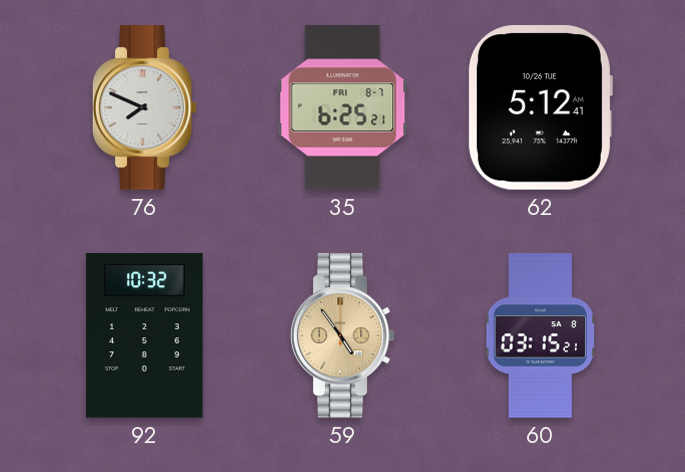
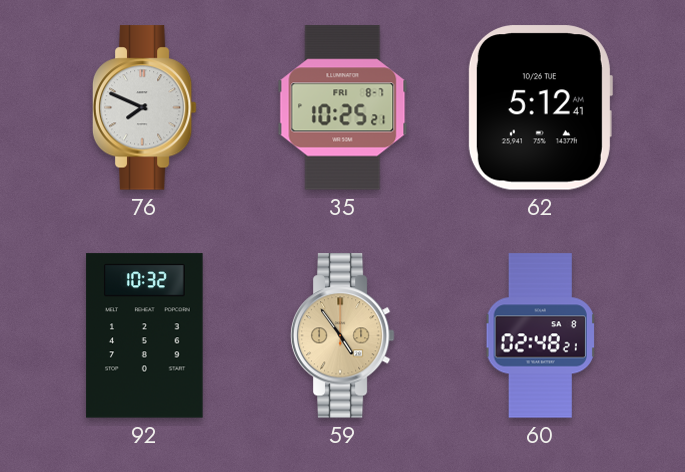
35: 6:25 -> 10:25
60: 03:15 -> 02:48
